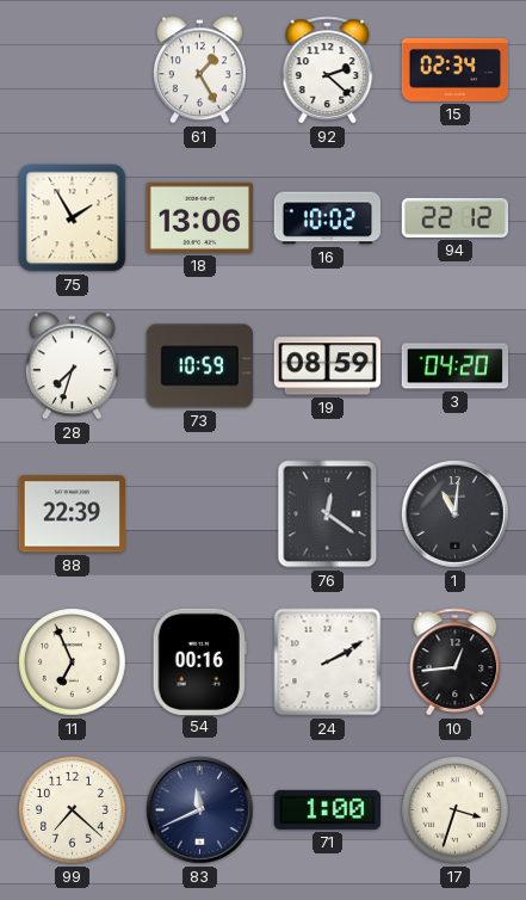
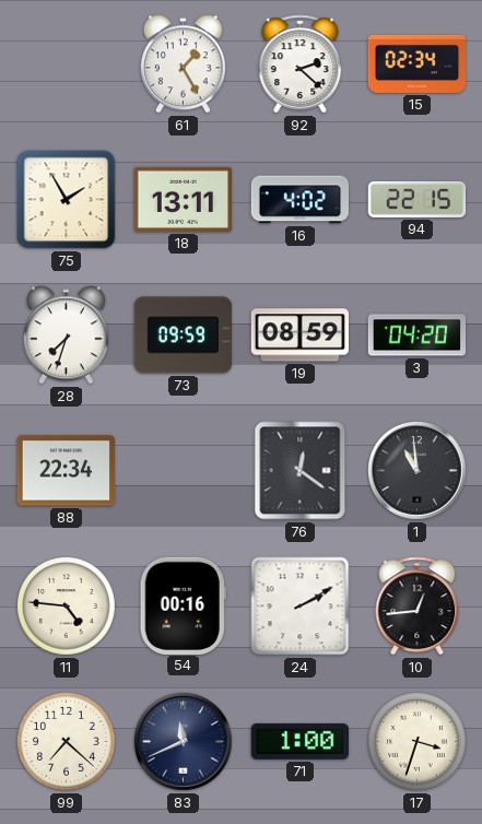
18: 13:06 -> 13:11
16: 10:02 -> 4:02
94: 22:12 -> 22:15
73: 10:59 -> 09:59
88: 22:39 -> 22:34
1: 11:01 -> 10:59
11: 6:56 -> 4:46
